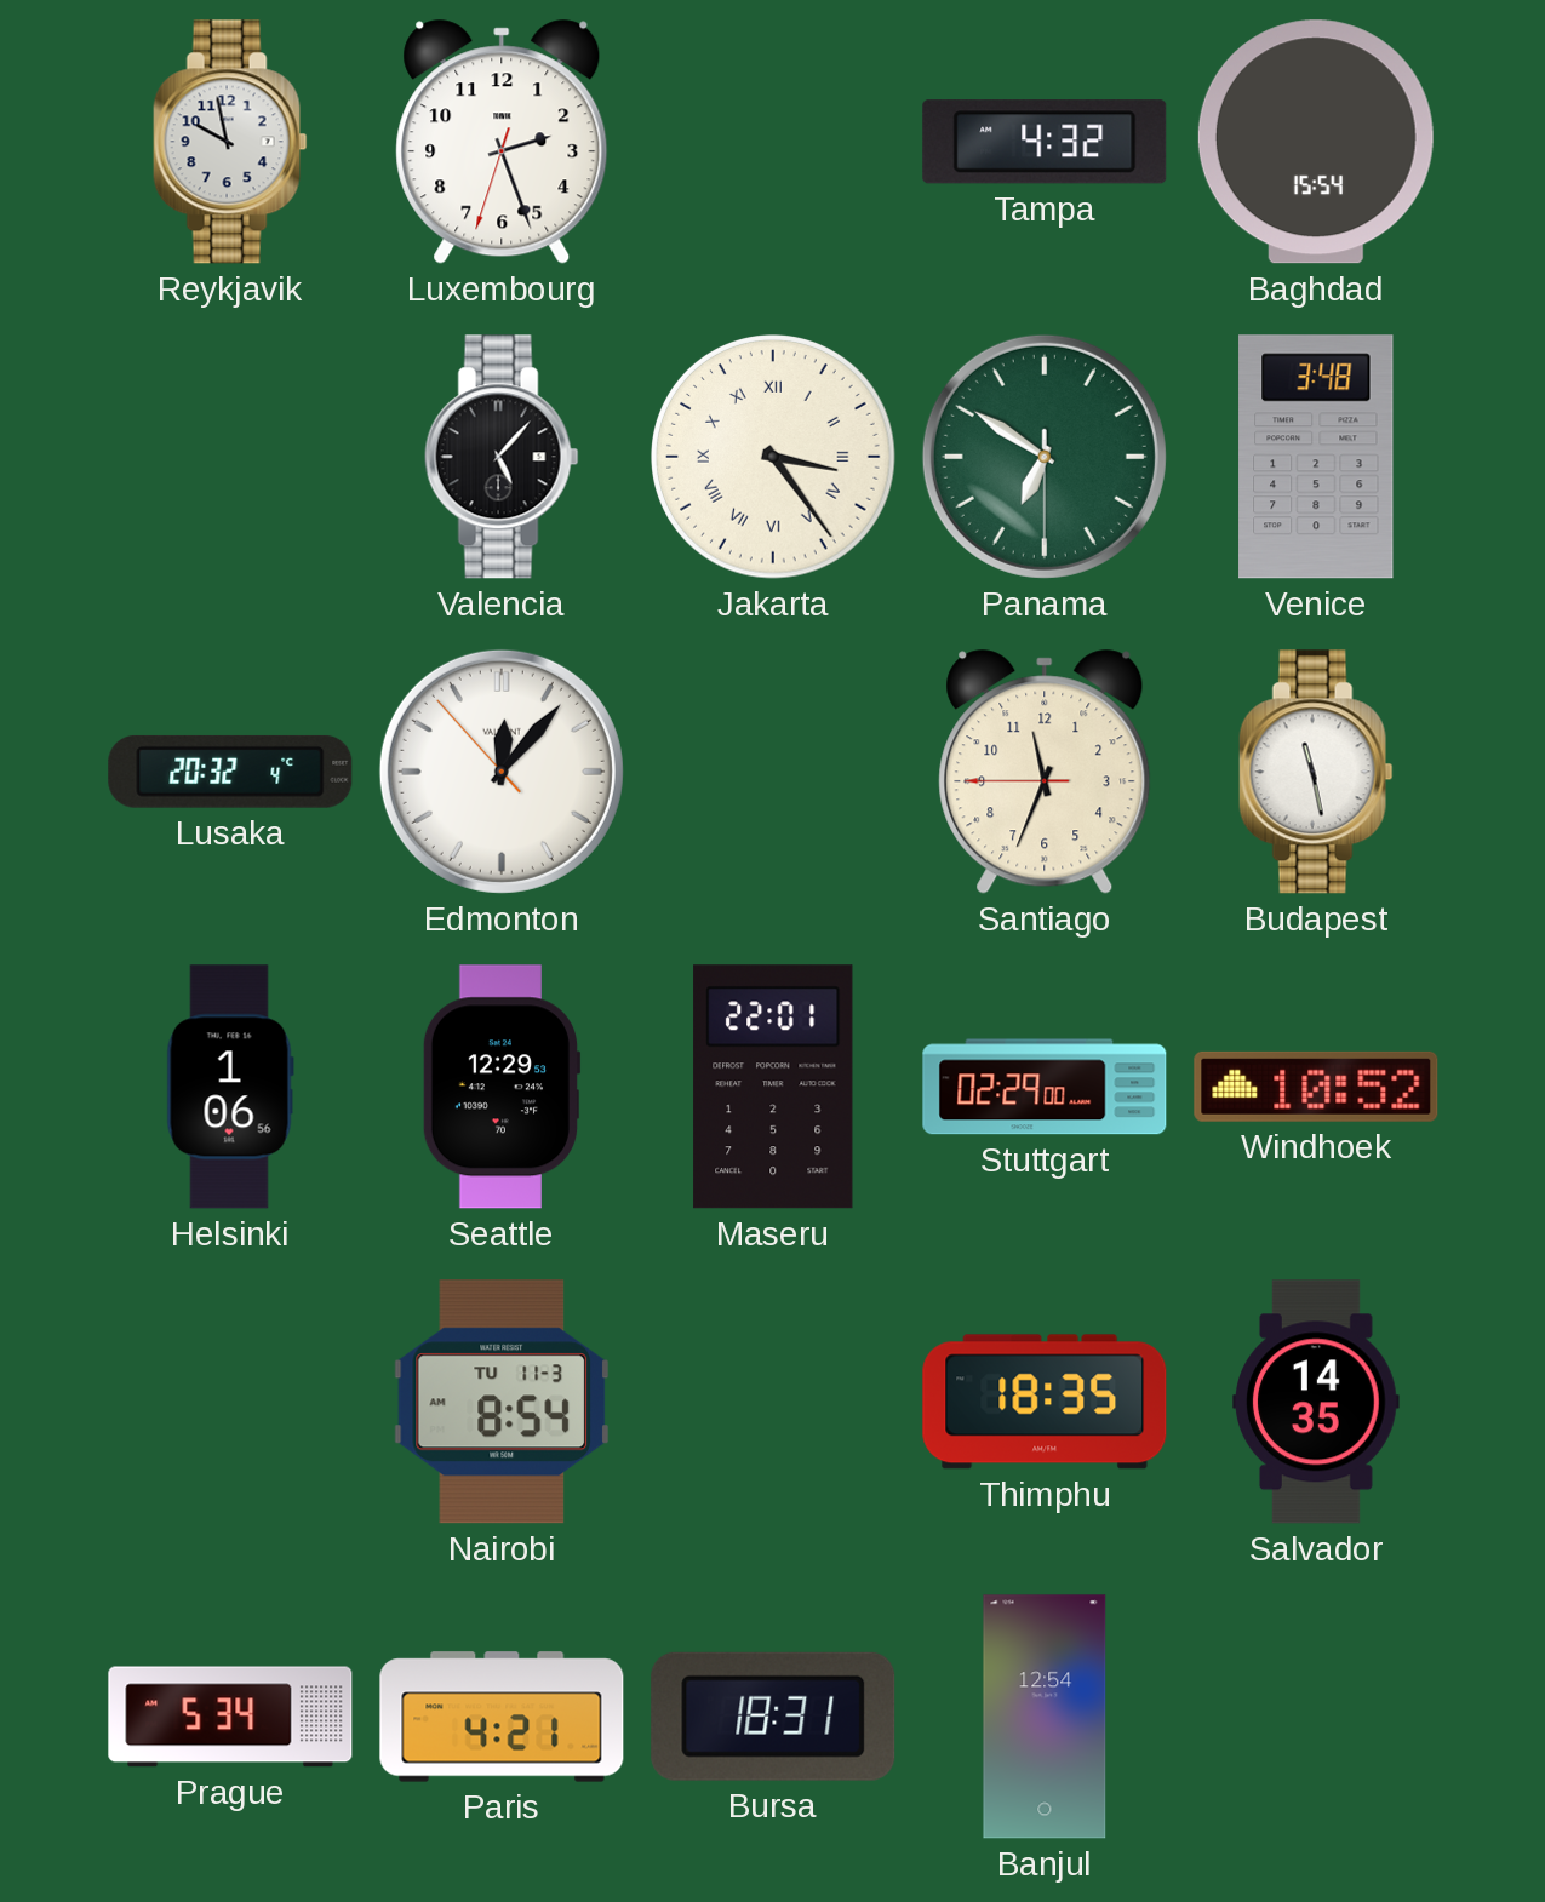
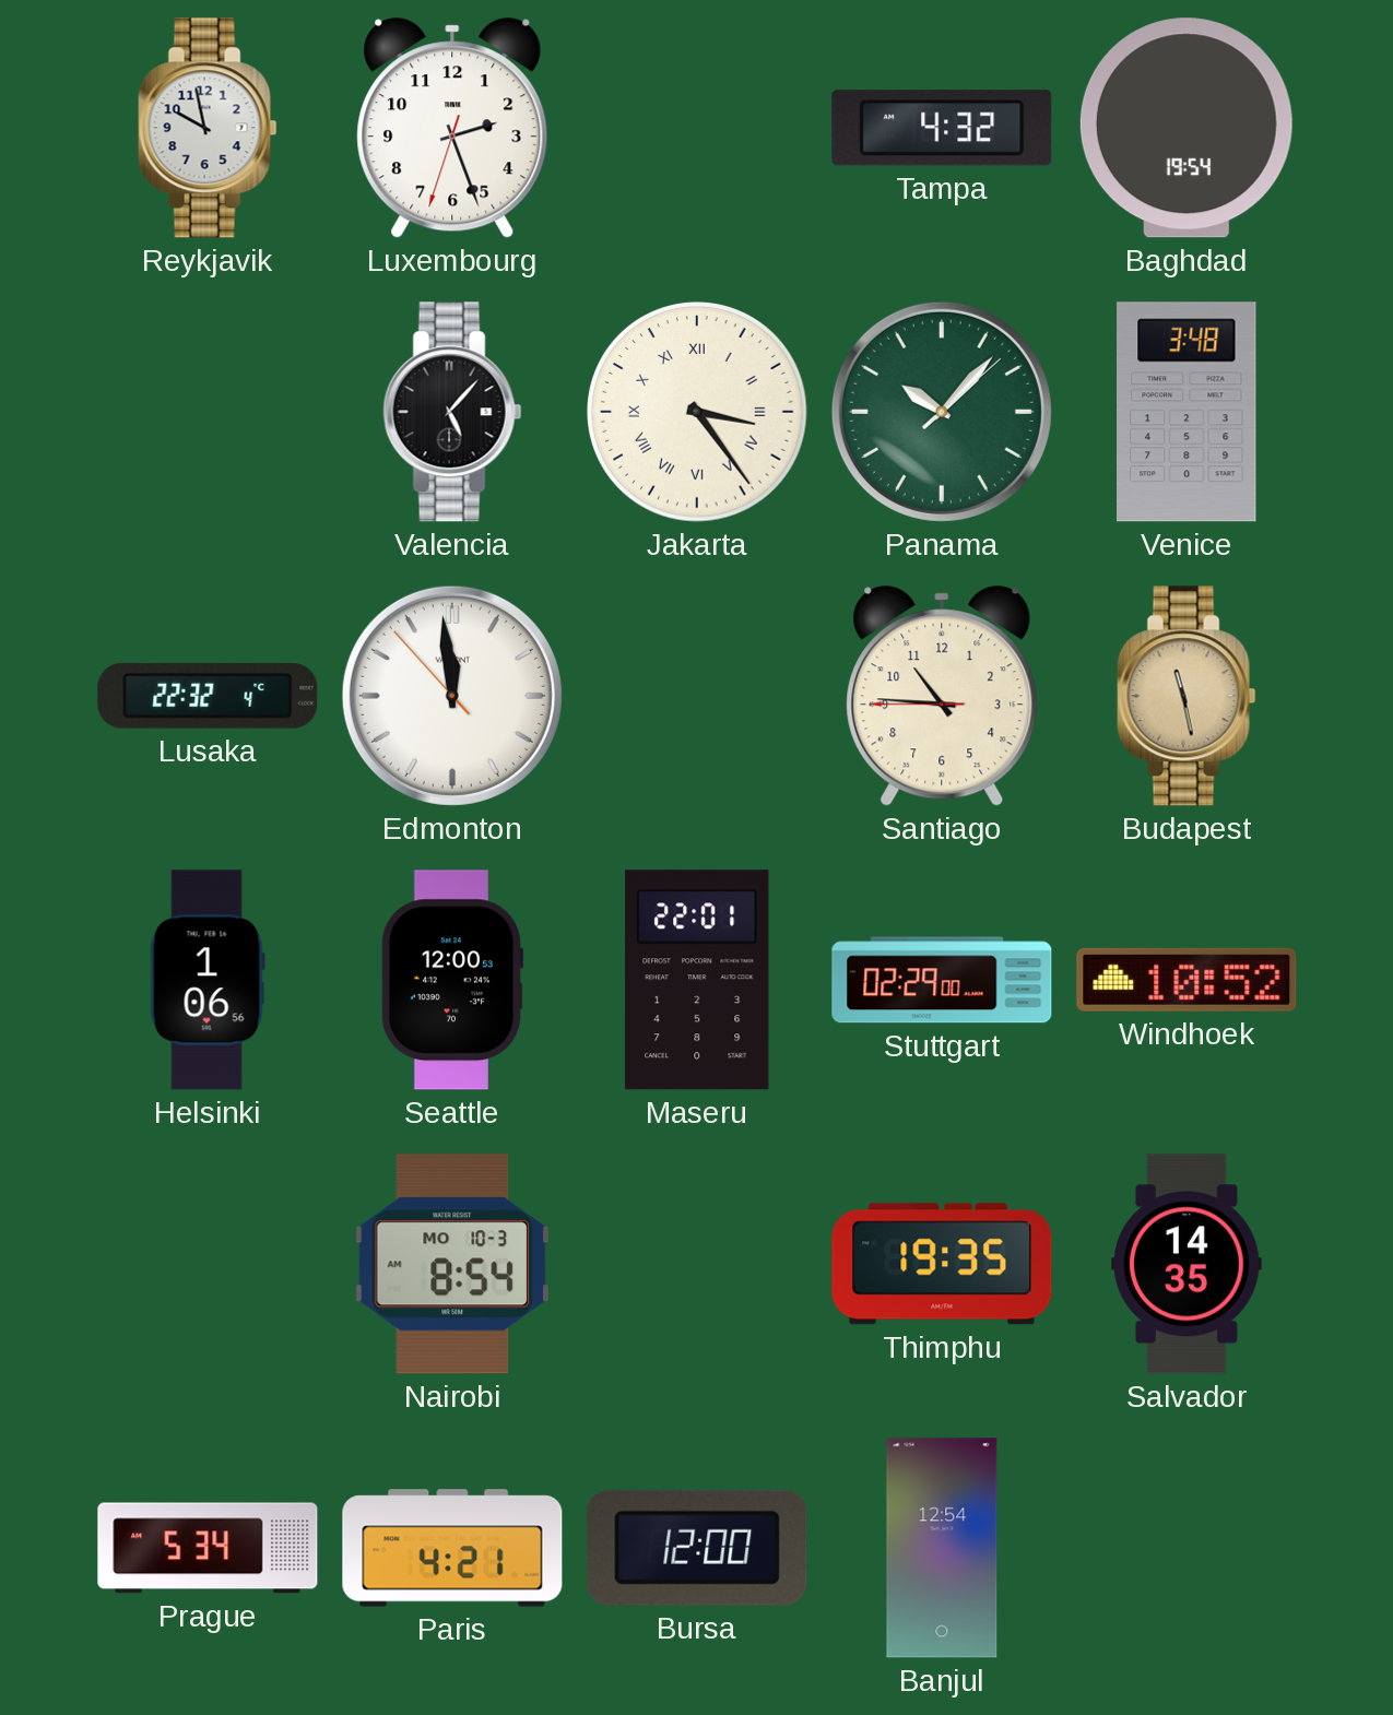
Baghdad: 15:54 -> 19:54
Panama: 6:50 -> 10:07
Lusaka: 20:32 -> 22:32
Edmonton: 12:06 -> 11:58
Santiago: 11:33 -> 10:45
Budapest dial: white -> champagne
Seattle: 12:29 -> 12:00
Nairobi date: TU 11-3 -> MO 10-3
Thimphu: 18:35 -> 19:35
Bursa: 18:31 -> 12:00
